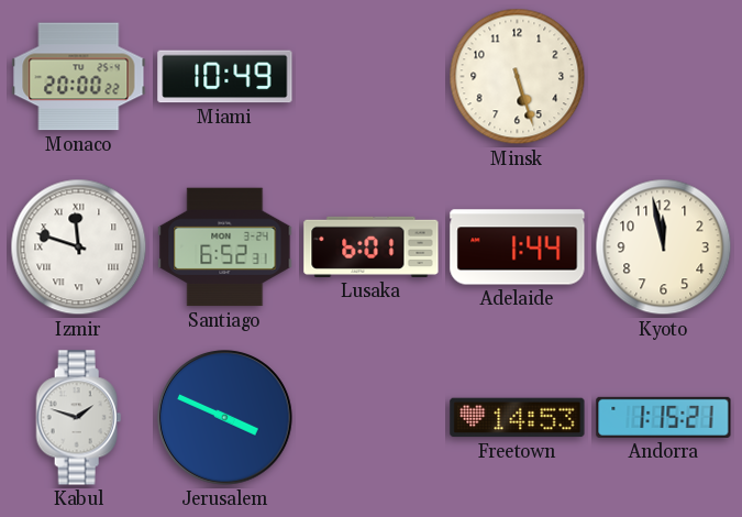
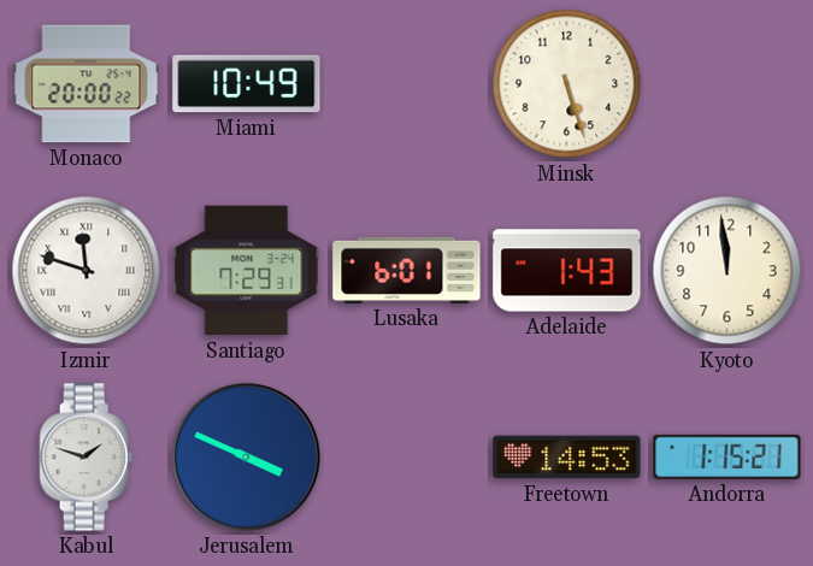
Santiago: 6:52 -> 7:29
Adelaide: 1:44 -> 1:43
Kyoto: 11:58 -> 11:59
